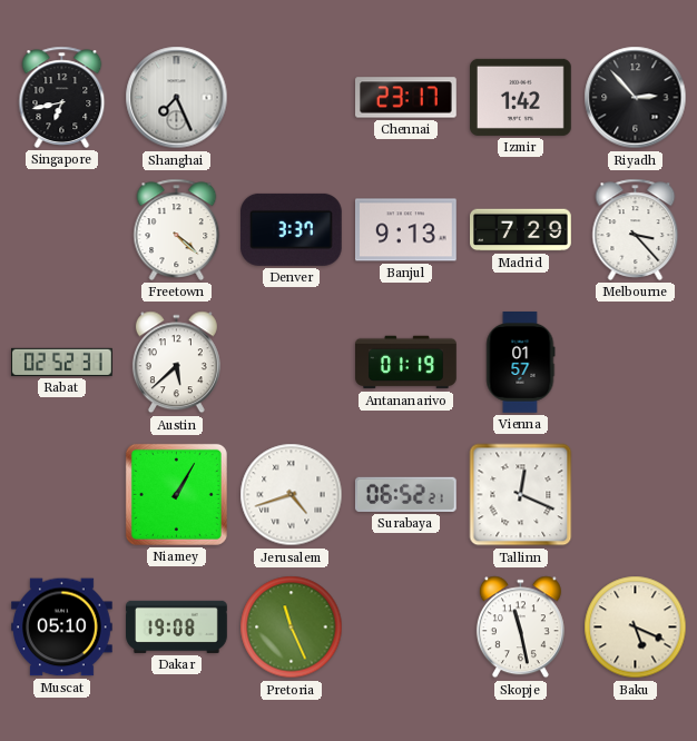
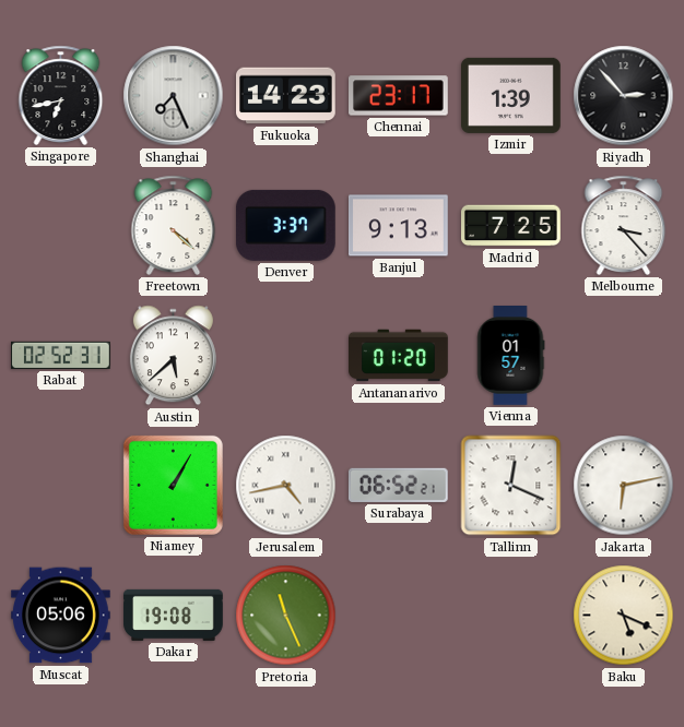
Fukuoka: none -> 14:23
Izmir: 1:42 -> 1:39
Madrid: 7:29 -> 7:25
Antananarivo: 01:19 -> 01:20
Jerusalem: 4:42 -> 4:43
Jakarta: none -> 6:13
Muscat: 05:10 -> 05:06
Skopje: 11:28 -> none
